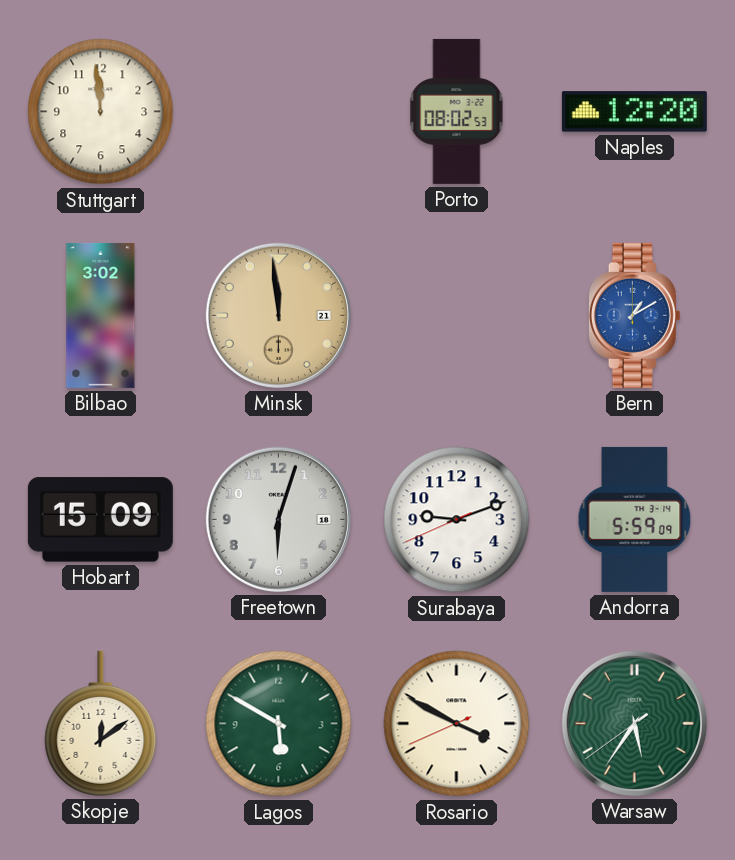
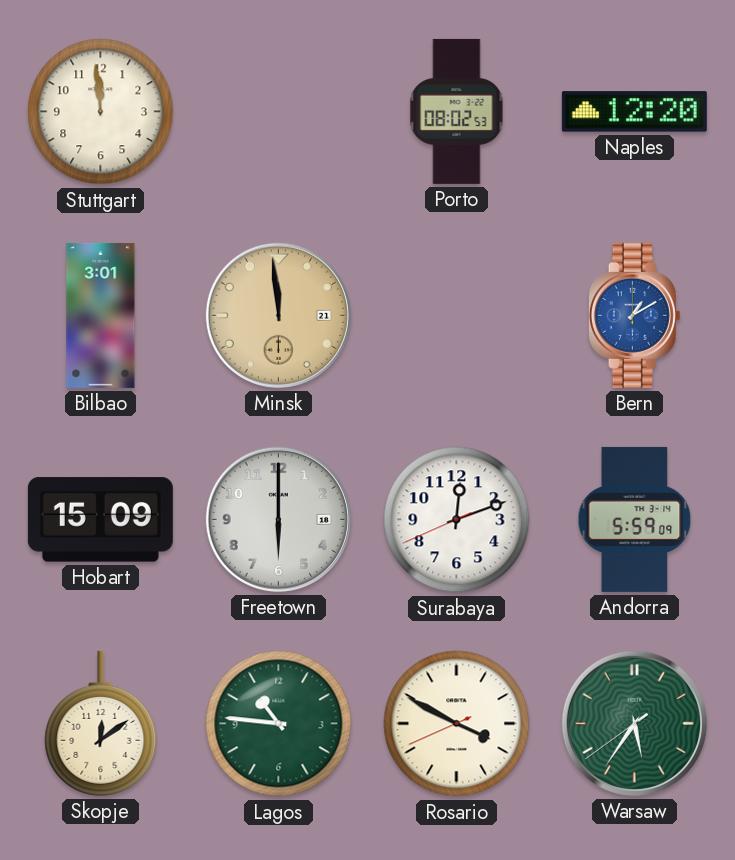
Bilbao: 3:02 -> 3:01
Freetown: 6:03 -> 6:00
Surabaya: 9:11 -> 12:11
Lagos: 5:50 -> 10:46
